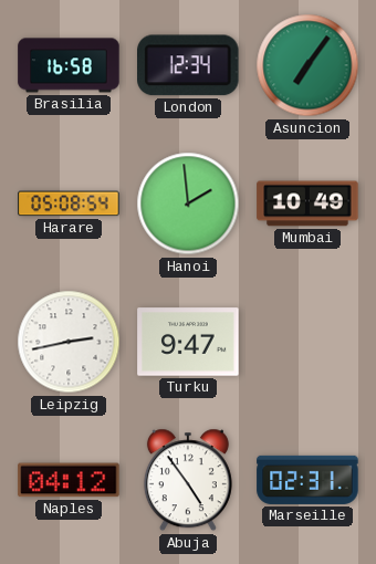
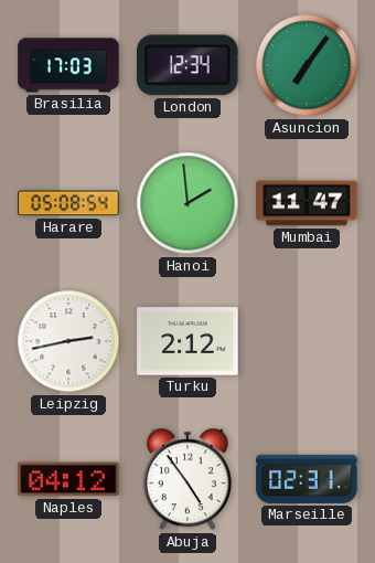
Brasilia: 16:58 -> 17:03
Mumbai: 10:49 -> 11:47
Turku: 9:47 -> 2:12
